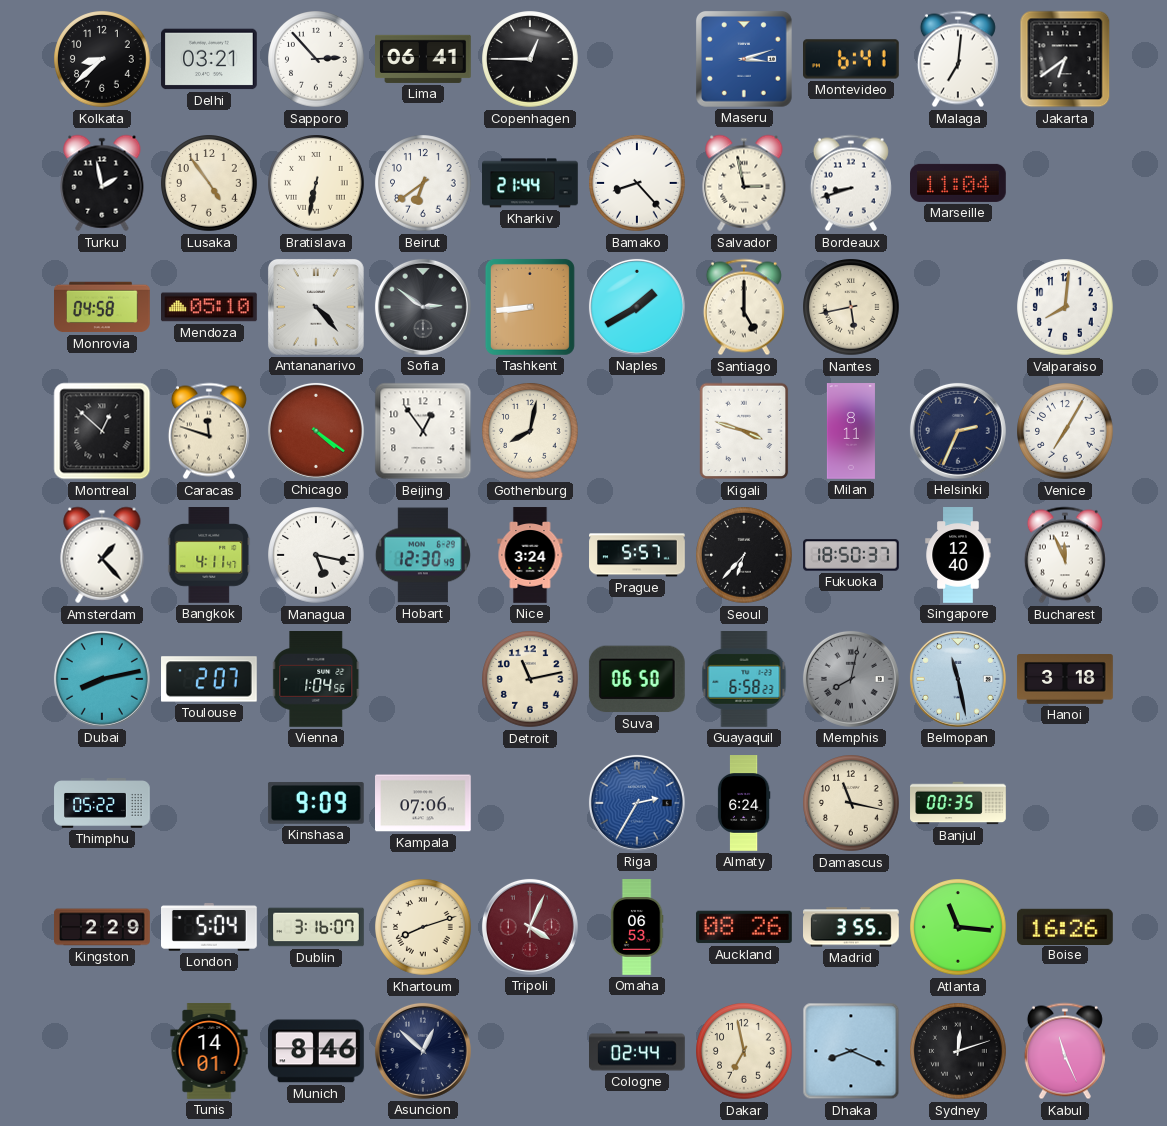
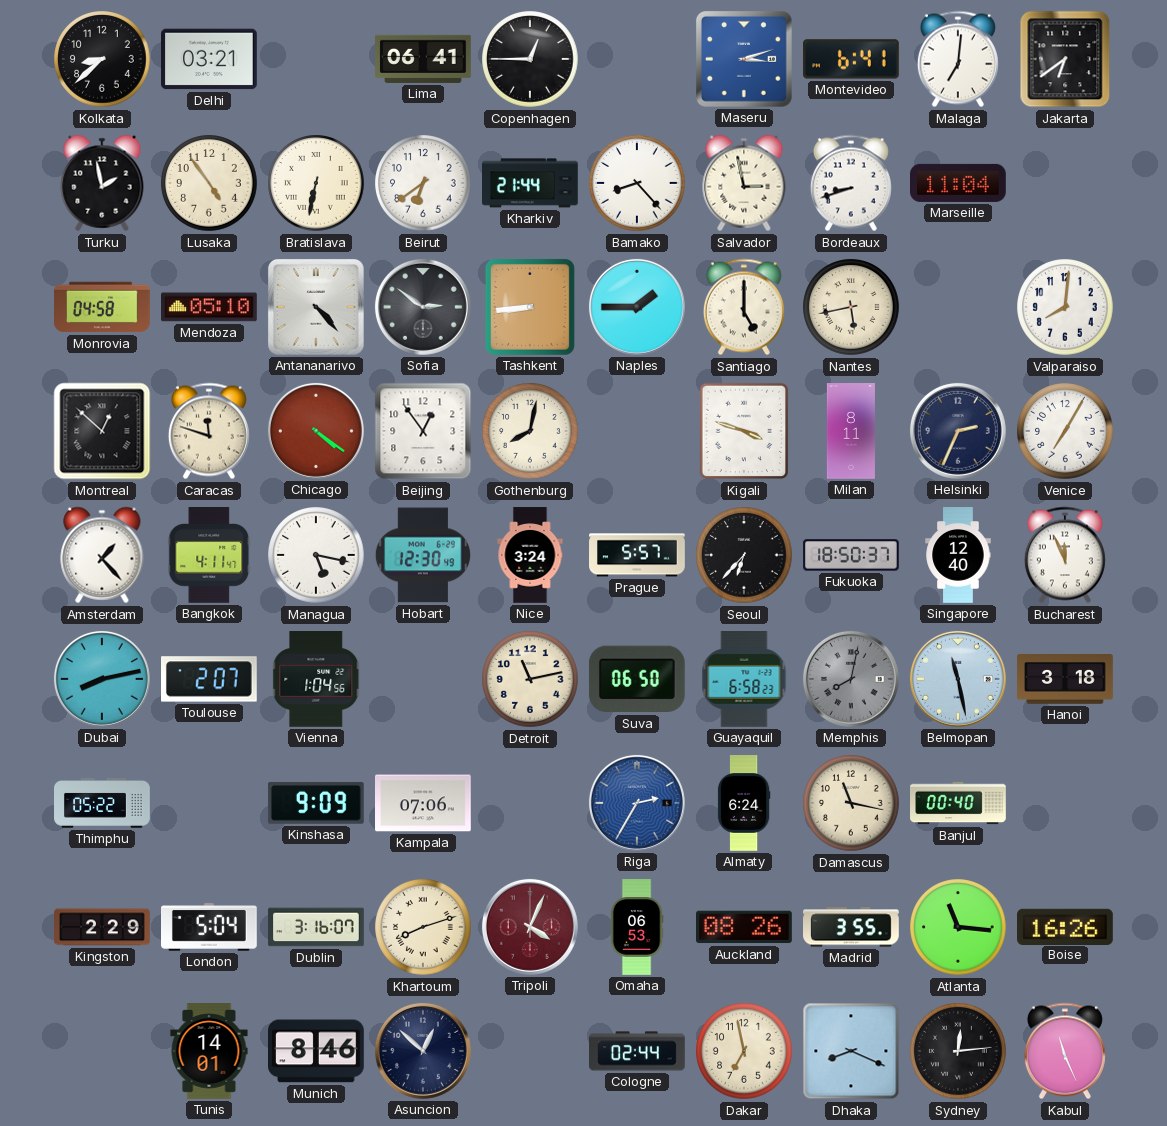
Sapporo: 2:53 -> none
Naples: 1:40 -> 1:45
Banjul: 00:35 -> 00:40
Sydney: 12:12 -> 12:14
